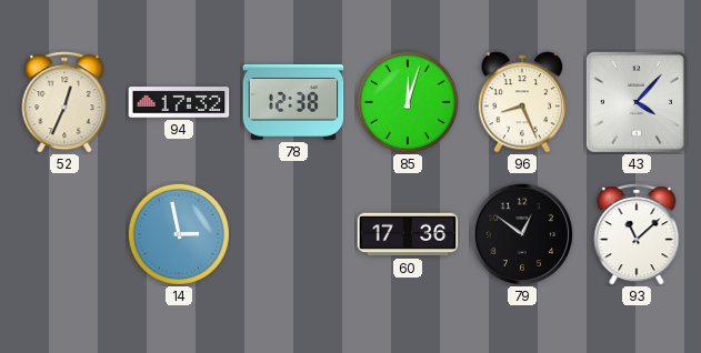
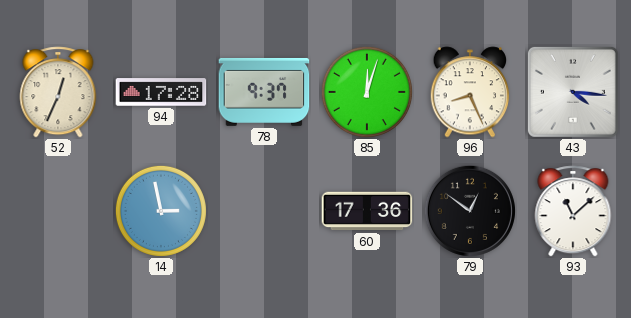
94: 17:32 -> 17:28
78: 12:38 -> 9:37
43: 4:07 -> 4:16
